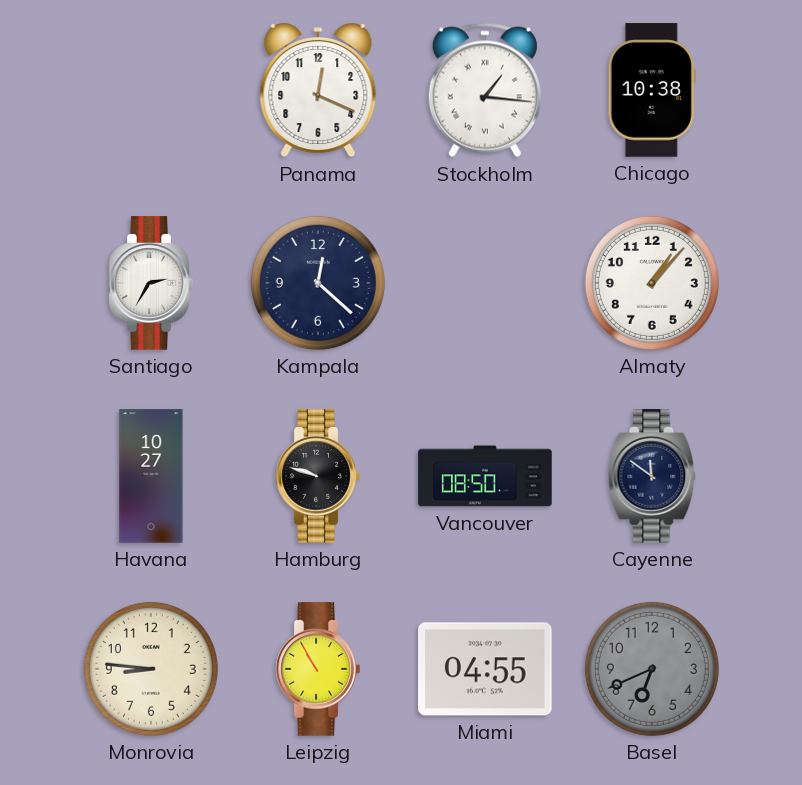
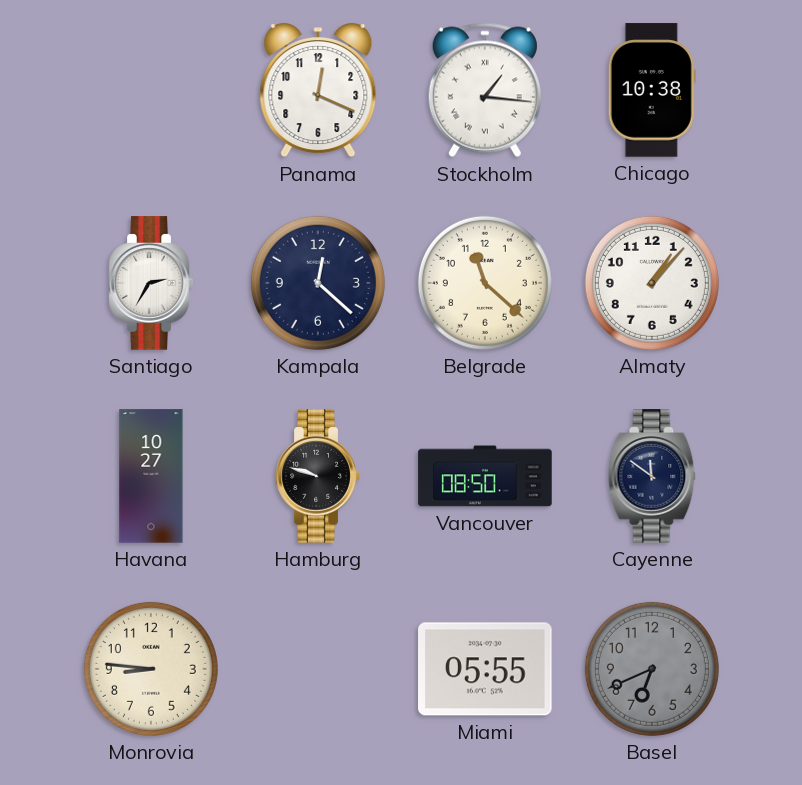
Belgrade: none -> 11:22
Leipzig: 10:55 -> none
Miami: 04:55 -> 05:55
